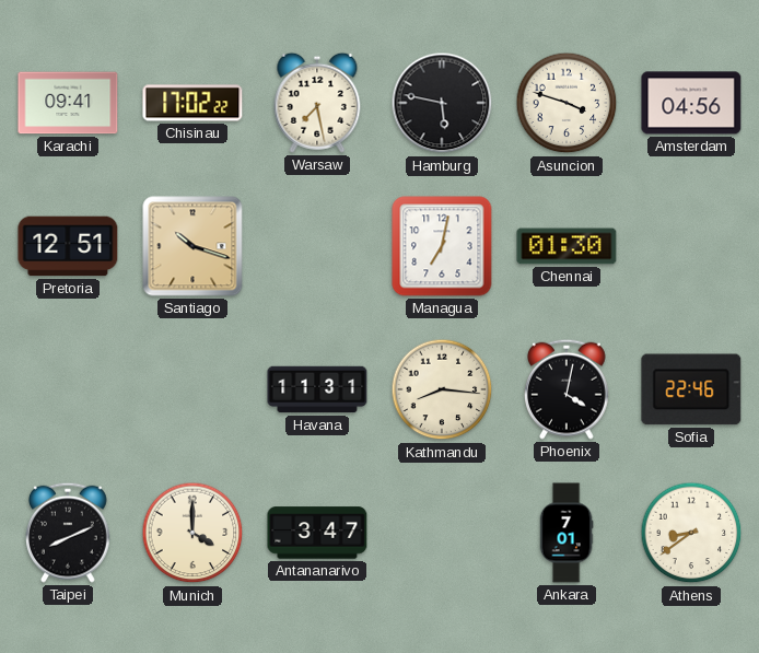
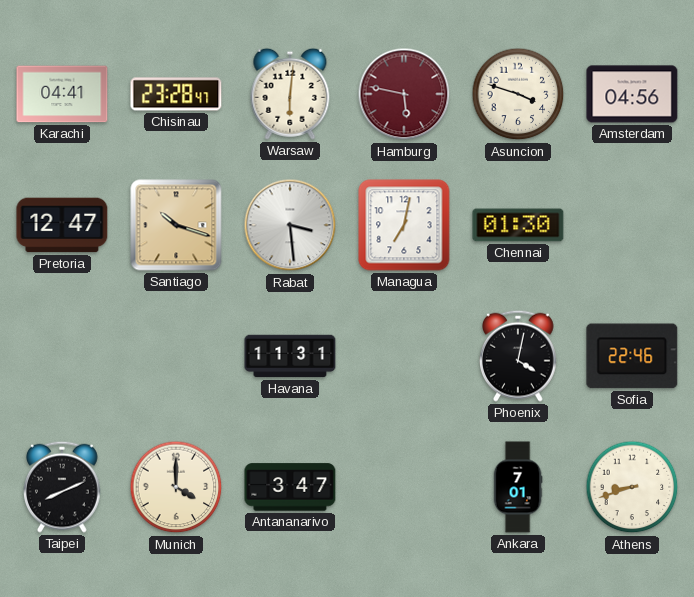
Karachi: 09:41 -> 04:41
Chisinau: 17:02 -> 23:28
Warsaw: 7:28 -> 6:01
Hamburg dial: black -> burgundy
Pretoria: 12:51 -> 12:47
Rabat: none -> 3:29
Kathmandu: 8:16 -> none
Athens: 8:39 -> 8:42
